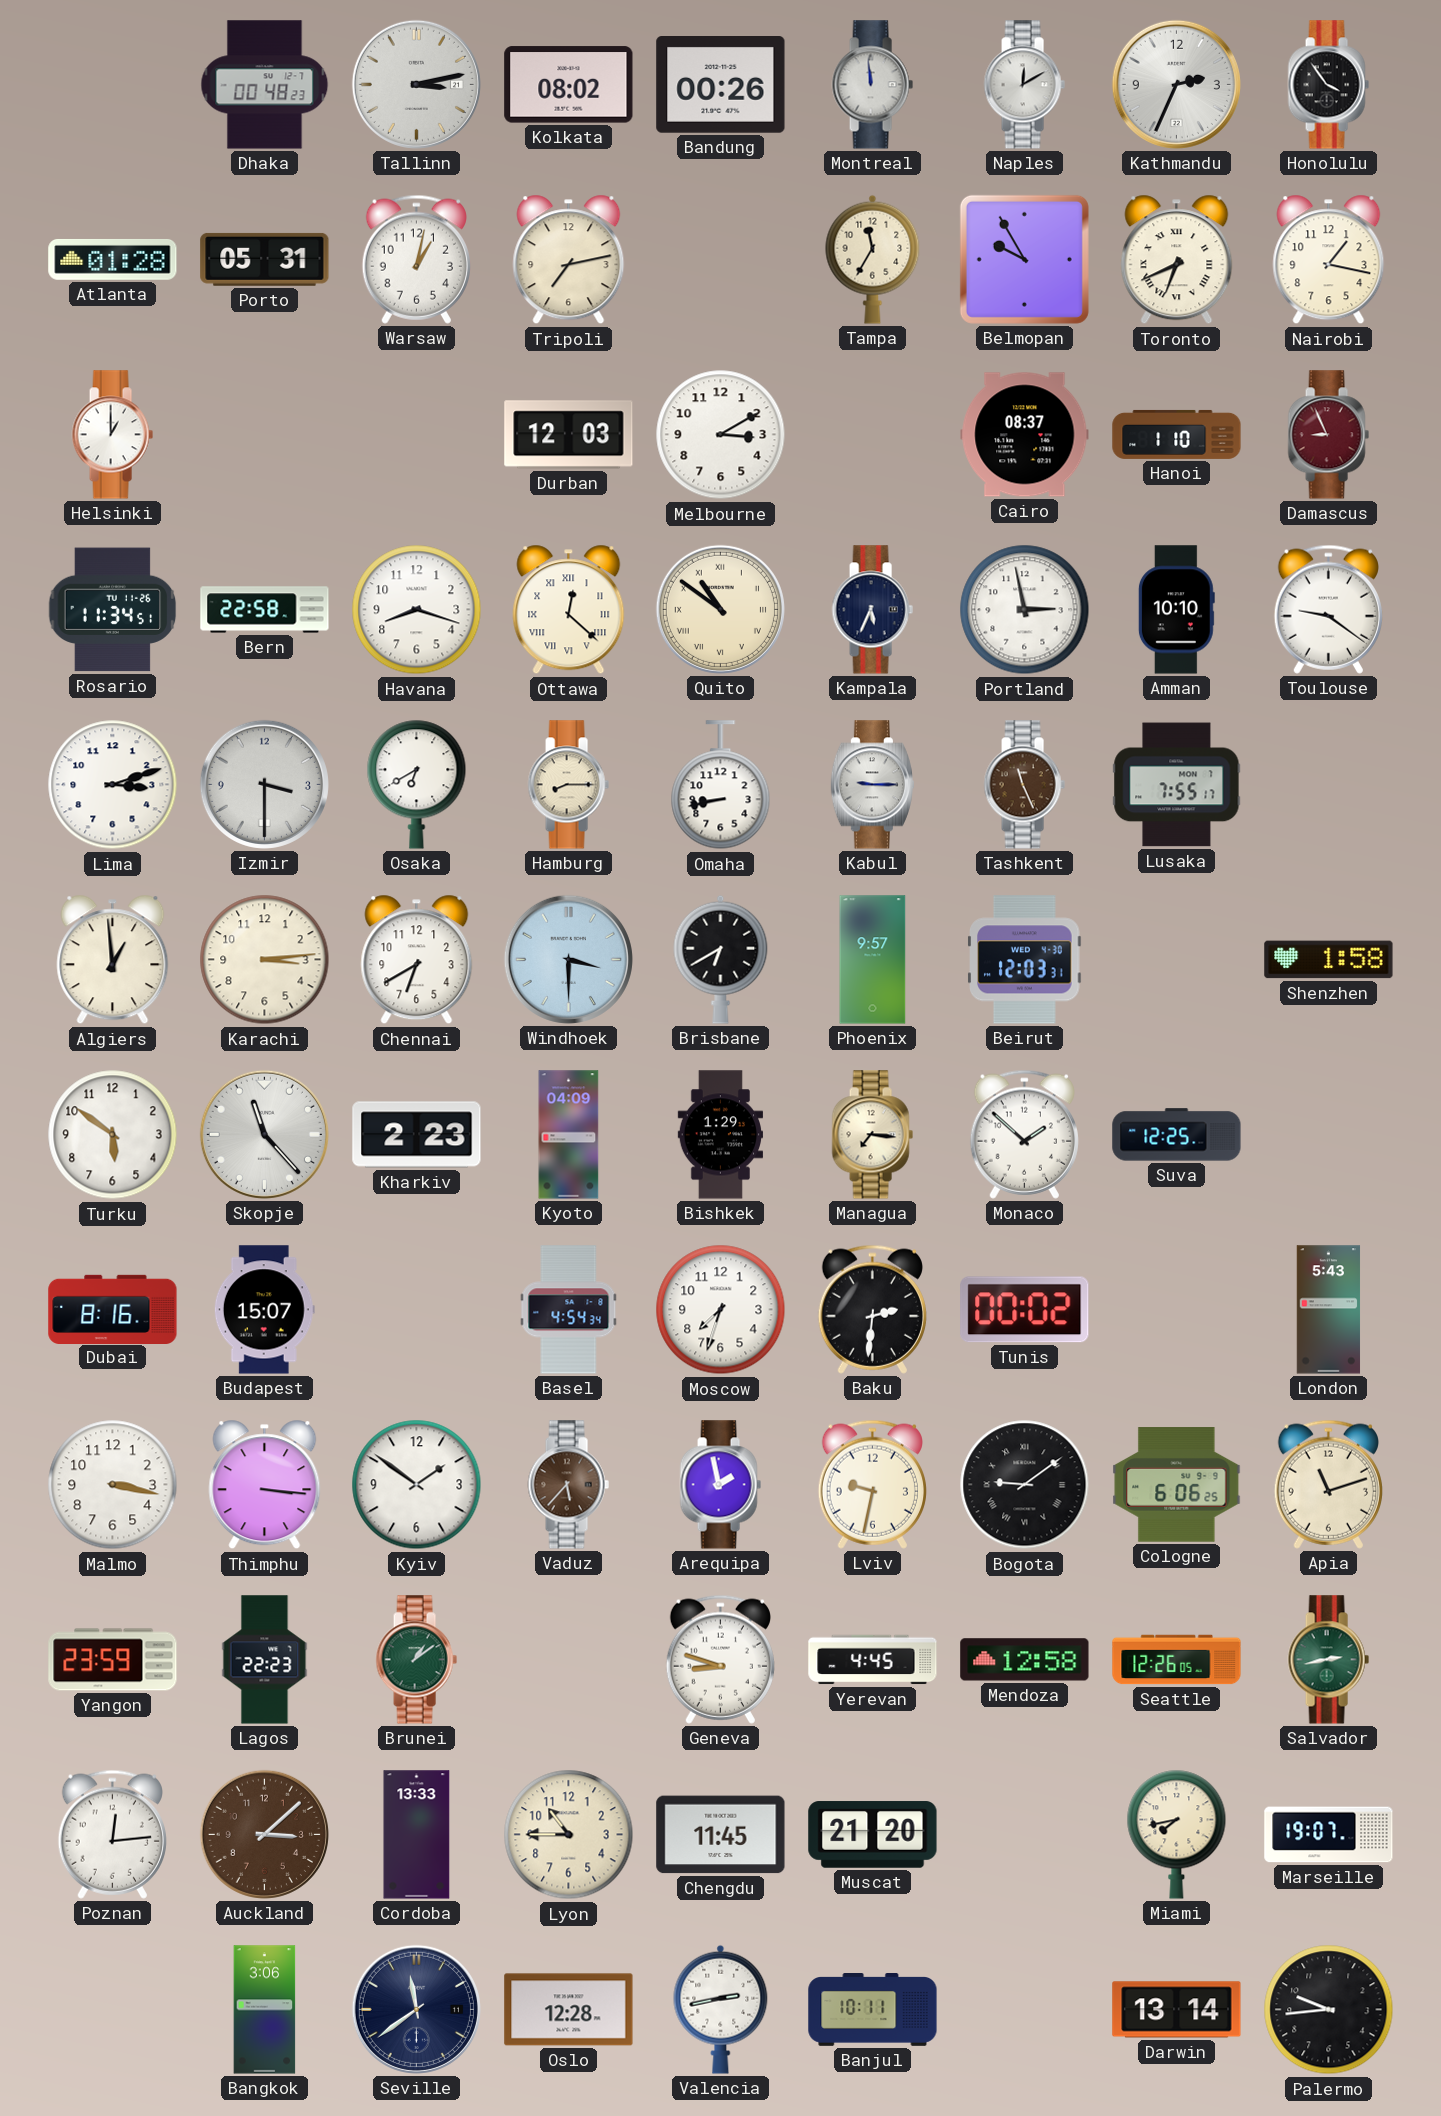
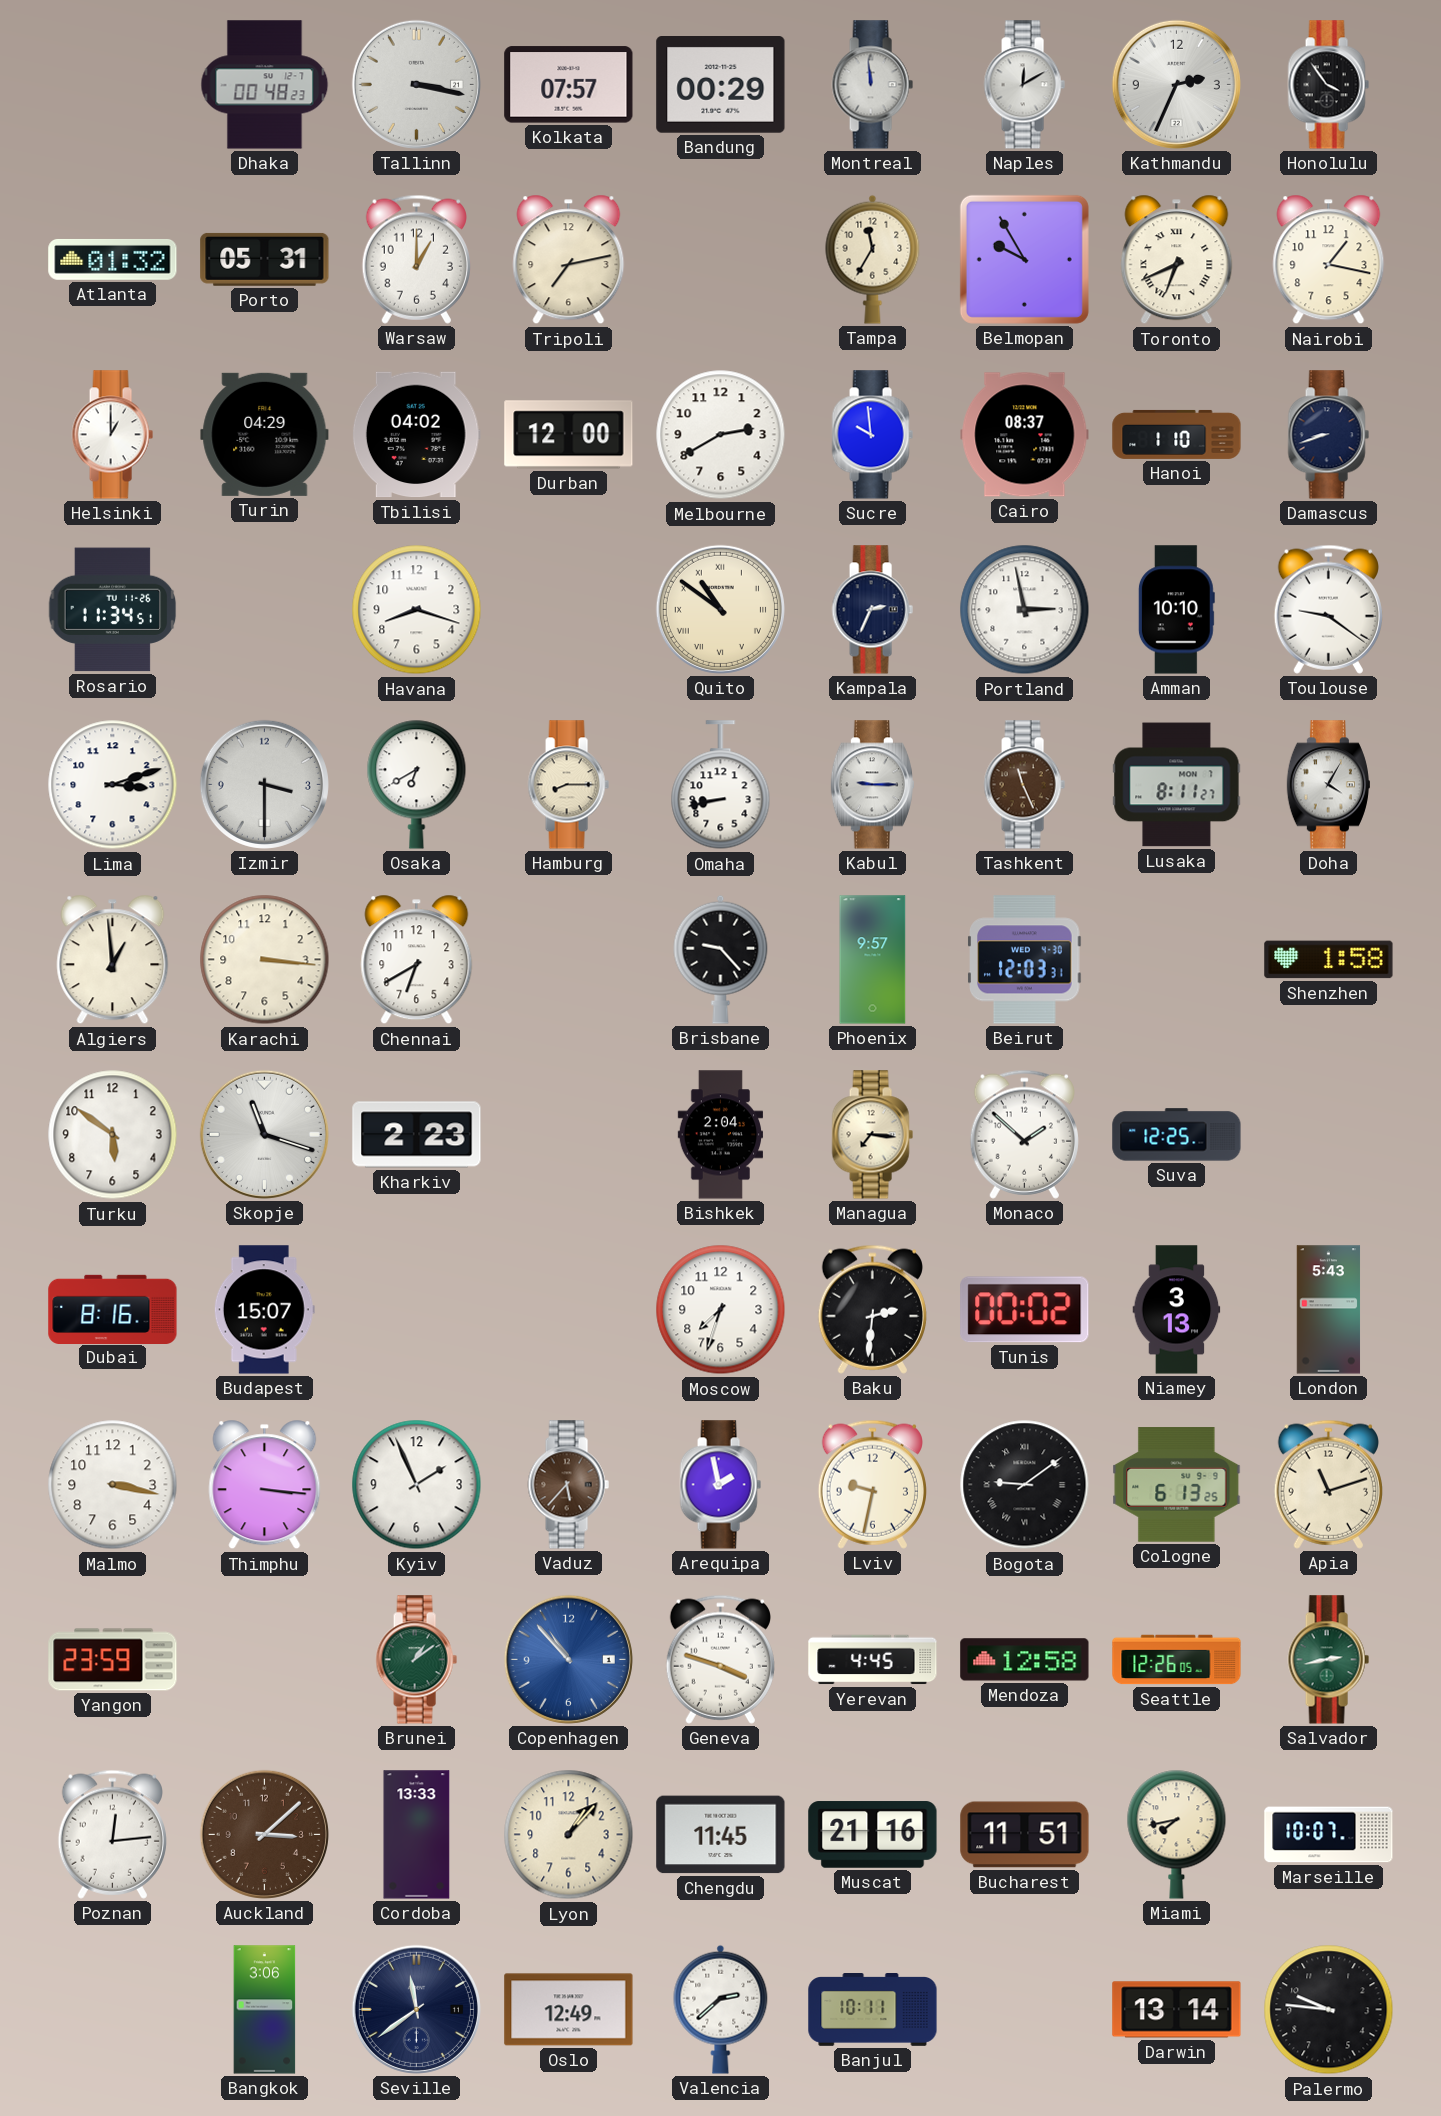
Tallinn: 3:13 -> 3:17
Kolkata: 08:02 -> 07:57
Bandung: 00:26 -> 00:29
Atlanta: 01:28 -> 01:32
Warsaw: 1:02 -> 1:00
Turin: none -> 04:29
Tbilisi: none -> 04:02
Durban: 12:03 -> 12:00
Melbourne: 3:10 -> 2:40
Sucre: none -> 9:59
Damascus: 8:56 -> 8:42
Damascus dial: burgundy -> navy
Bern: 22:58 -> none
Ottawa: 12:22 -> none
Kampala: 5:34 -> 2:34
Lusaka: 7:55 -> 8:11
Doha: none -> 4:05
Karachi: 3:14 -> 3:16
Windhoek: 3:30 -> none
Brisbane: 6:40 -> 9:23
Skopje: 11:23 -> 11:18
Kyoto: 04:09 -> none
Bishkek: 1:29 -> 2:04
Basel: 4:54 -> none
Niamey: none -> 3:13
Kyiv: 1:51 -> 1:56
Cologne: 6:06 -> 6:13
Lagos: 22:23 -> none
Copenhagen: none -> 10:53
Geneva: 8:48 -> 3:48
Lyon: 10:45 -> 1:07
Muscat: 21:20 -> 21:16
Bucharest: none -> 11:51
Marseille: 19:07 -> 10:07
Oslo: 12:28 -> 12:49
Valencia: 2:43 -> 2:38
Palermo: 9:44 -> 9:46
